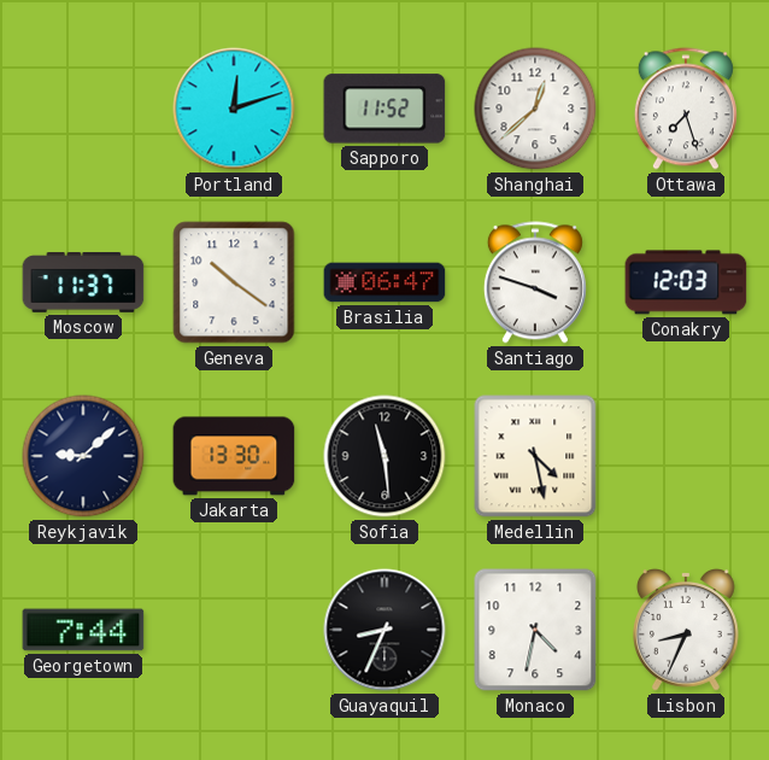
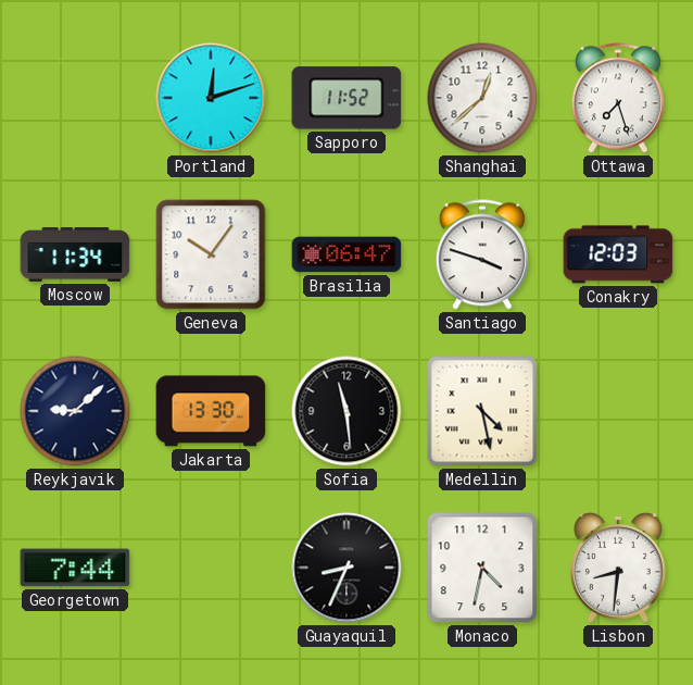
Moscow: 11:37 -> 11:34
Geneva: 10:21 -> 10:06
Lisbon: 8:34 -> 8:31
